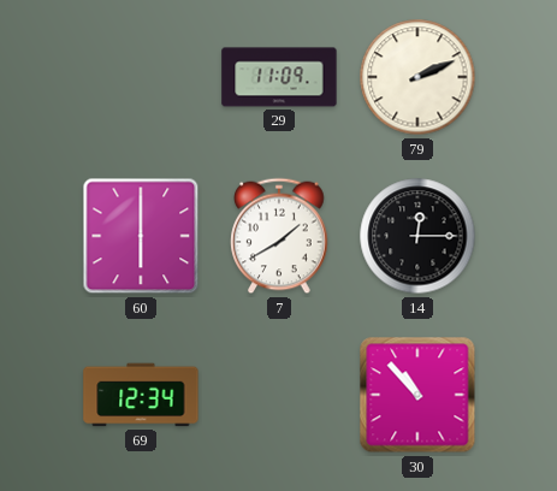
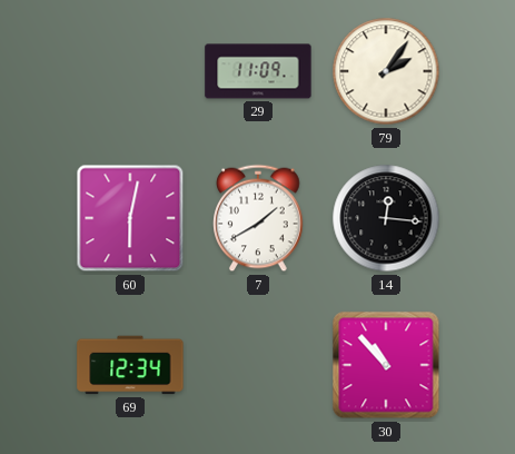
79: 2:11 -> 2:06
60: 6:00 -> 6:02
14: 12:15 -> 12:16
